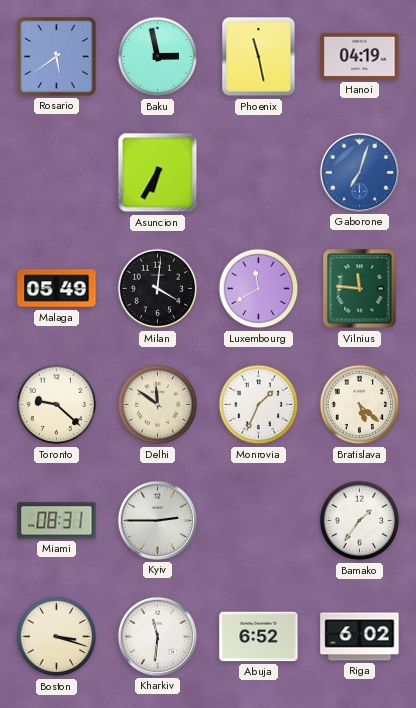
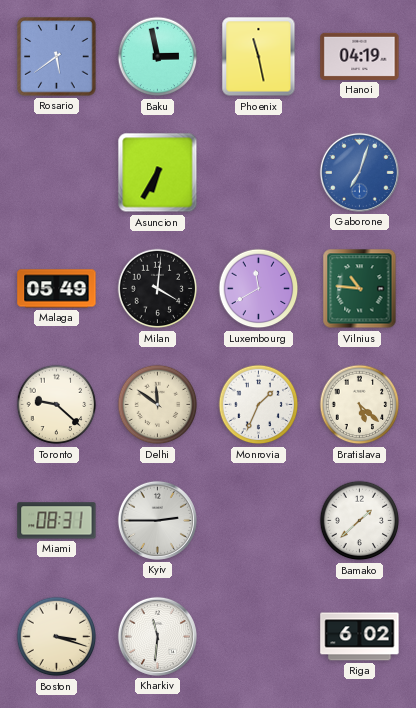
Vilnius: 11:46 -> 10:46
Bamako: 1:36 -> 1:38
Abuja: 6:52 -> none
